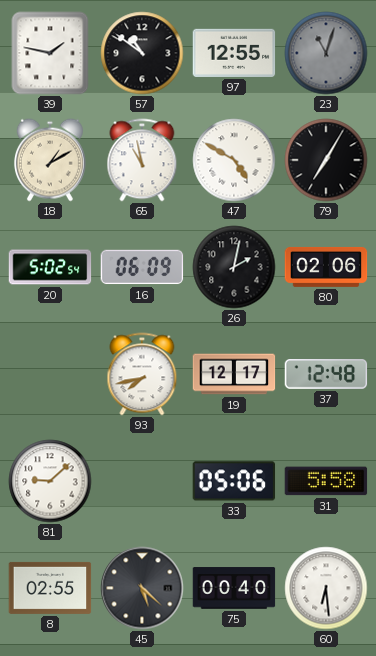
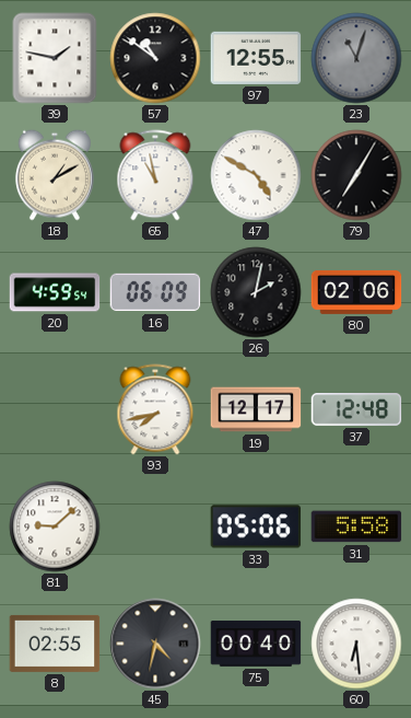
20: 5:02 -> 4:59
45: 5:22 -> 4:32
